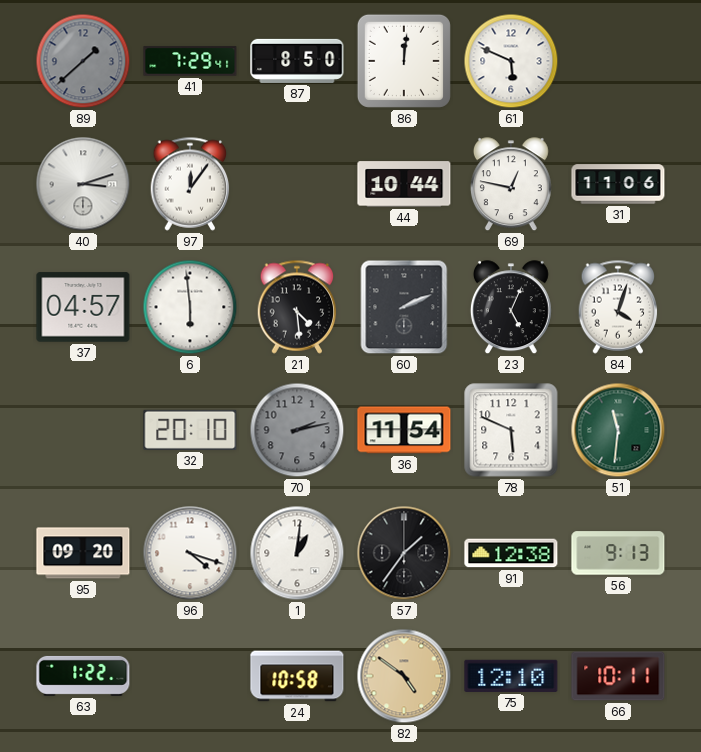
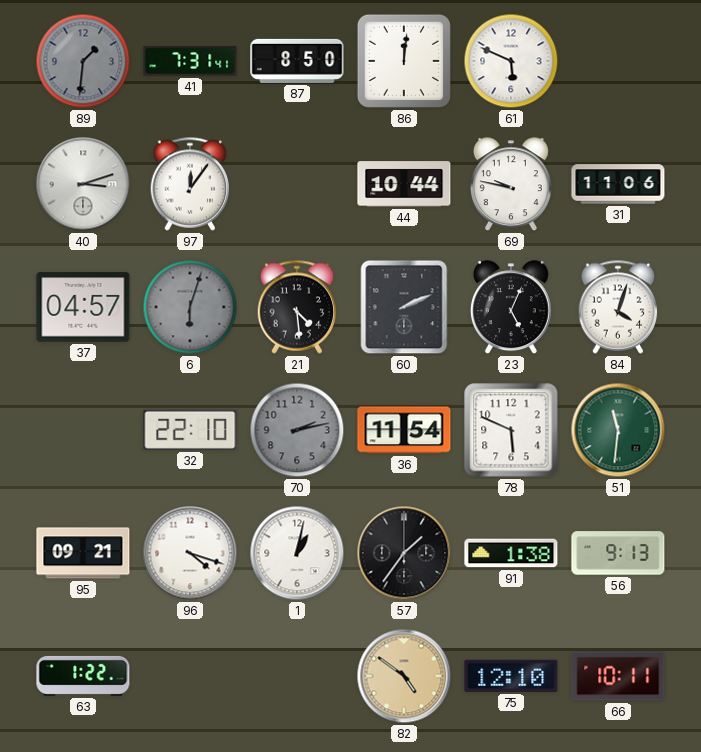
89: 1:38 -> 1:31
41: 7:29 -> 7:31
69: 12:47 -> 9:47
6: 5:59 -> 6:03
6 dial: white -> grey
32: 20:10 -> 22:10
95: 09:20 -> 09:21
1: 1:01 -> 1:02
91: 12:38 -> 1:38
24: 10:58 -> none
